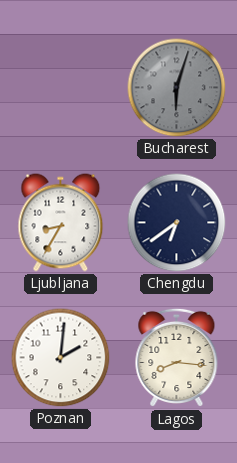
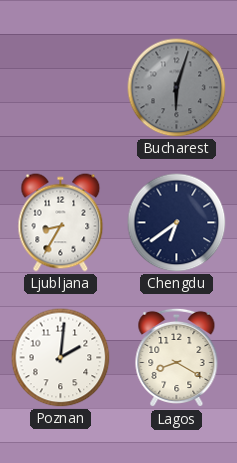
Lagos: 8:16 -> 8:20
